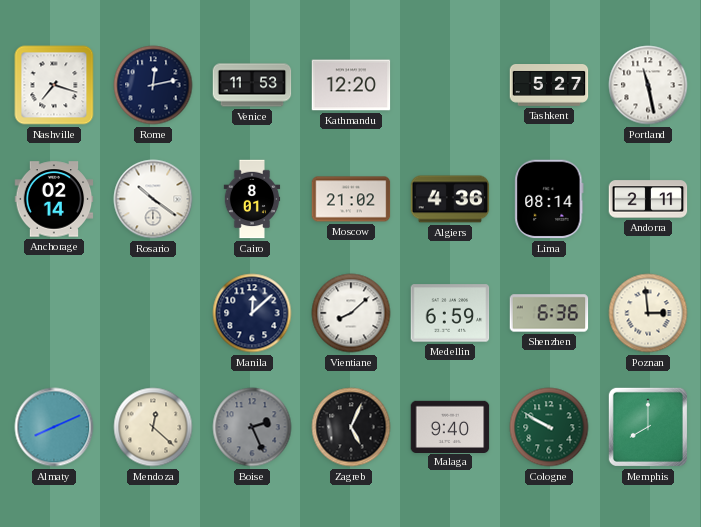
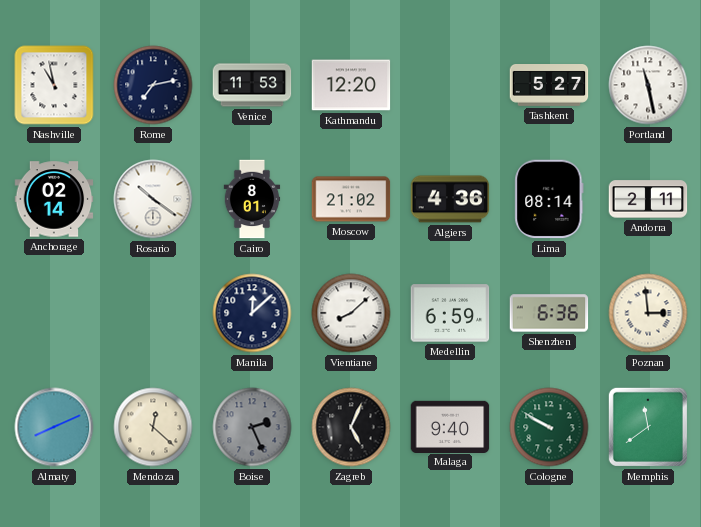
Nashville: 7:18 -> 10:58
Rome: 12:13 -> 7:13
Memphis: 8:00 -> 11:39
